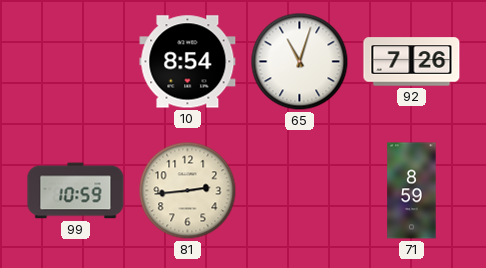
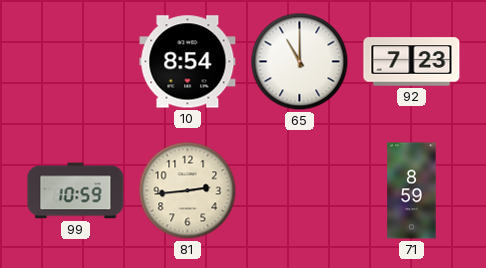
65: 11:03 -> 11:00
92: 7:26 -> 7:23
